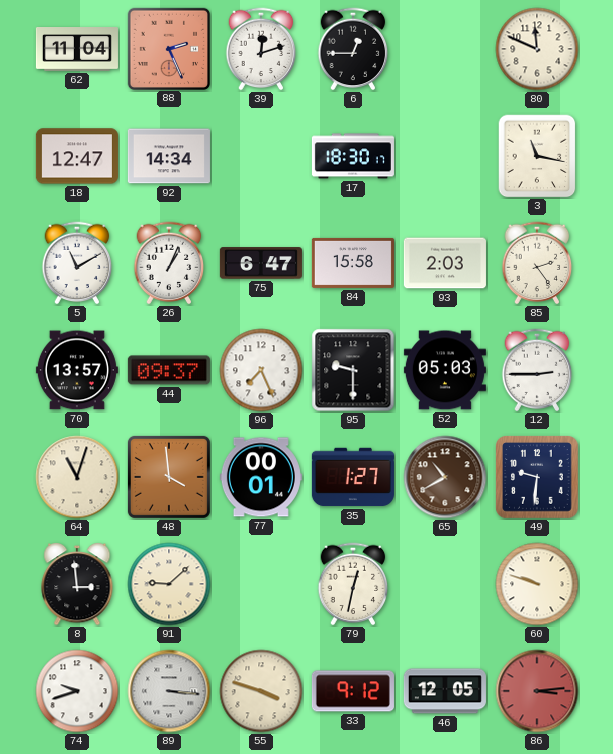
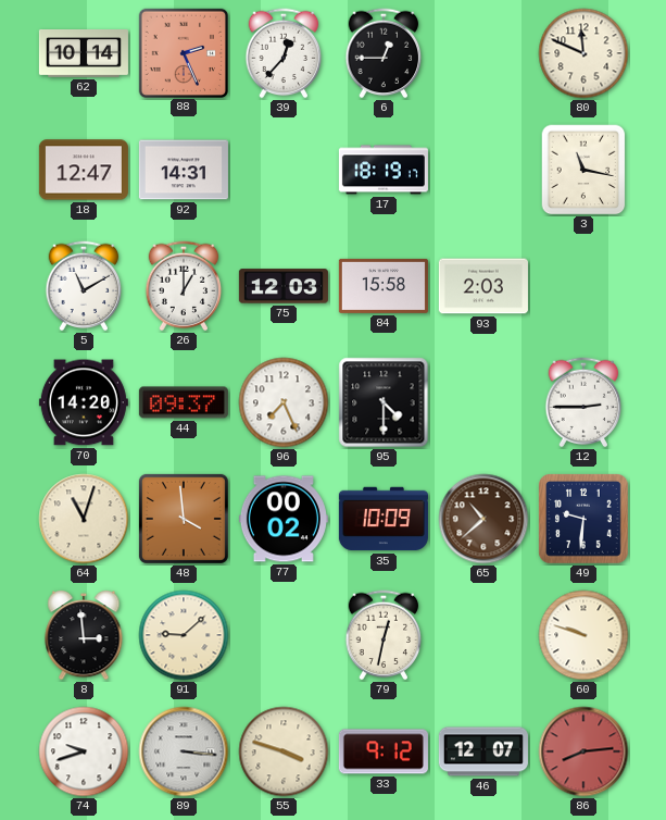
62: 11:04 -> 10:14
39: 12:12 -> 12:37
92: 14:34 -> 14:31
17: 18:30 -> 18:19
26: 1:04 -> 1:00
75: 6:47 -> 12:03
85: 2:24 -> none
70: 13:57 -> 14:20
95: 9:30 -> 4:30
52: 05:03 -> none
77: 00:01 -> 00:02
35: 1:27 -> 10:09
65: 10:40 -> 10:38
46: 12:05 -> 12:07
86: 3:14 -> 8:14
